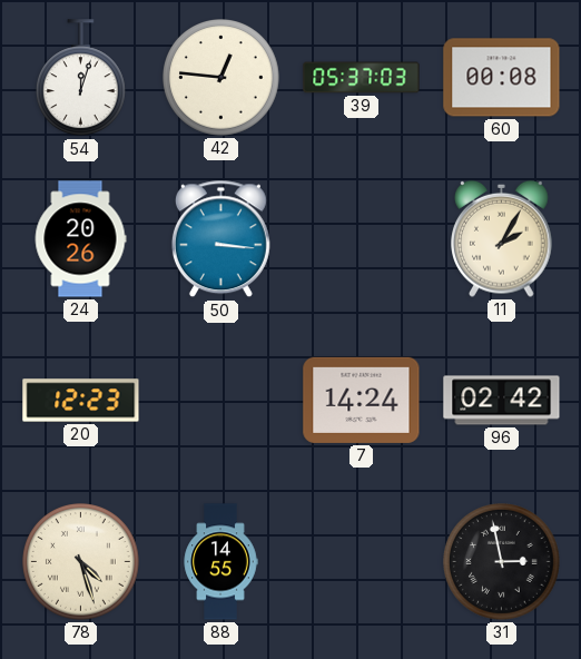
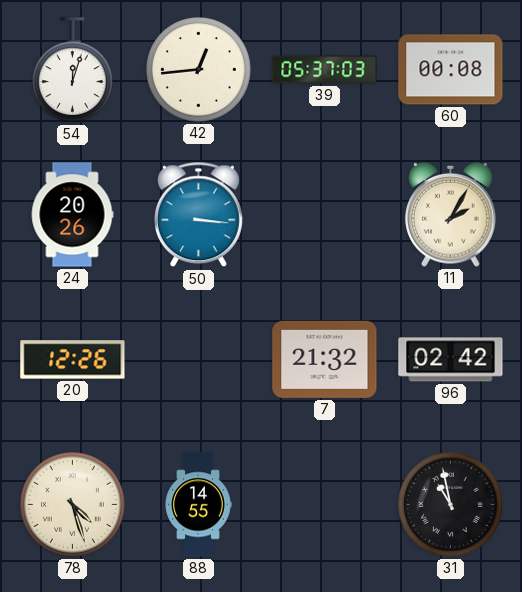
42: 12:46 -> 12:44
20: 12:23 -> 12:26
7: 14:24 -> 21:32
31: 2:58 -> 10:58
